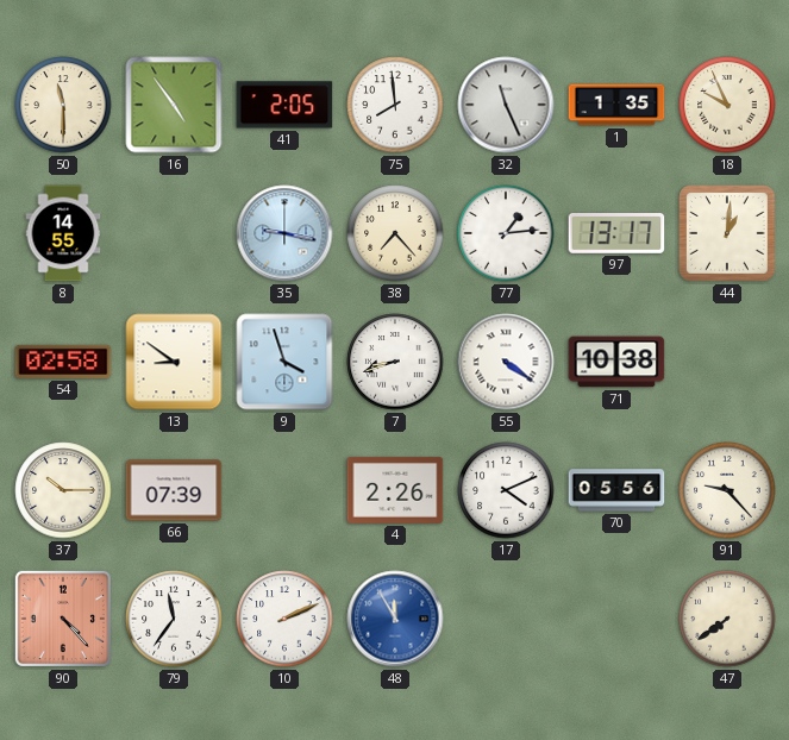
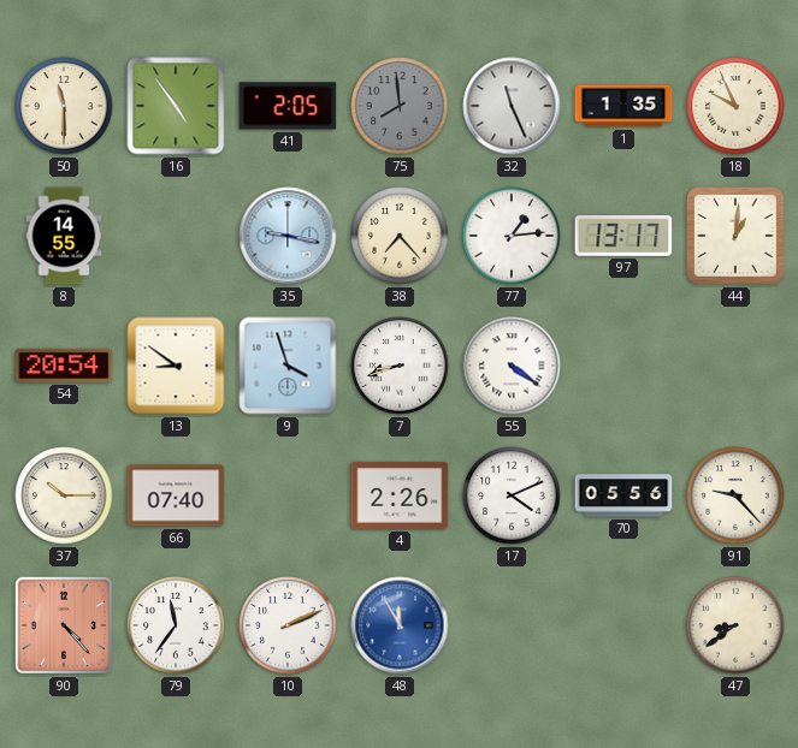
75 dial: white -> grey
54: 02:58 -> 20:54
71: 10:38 -> none
66: 07:39 -> 07:40
47: 7:39 -> 8:39
